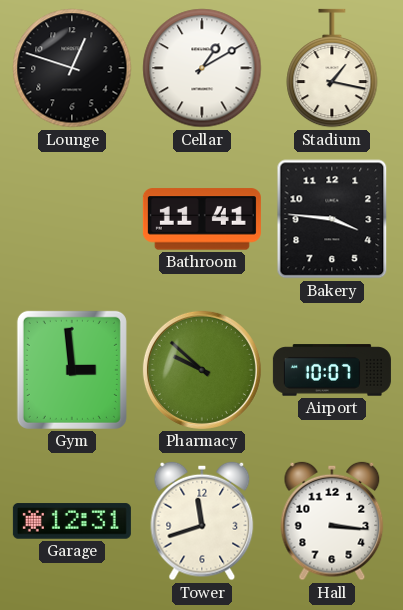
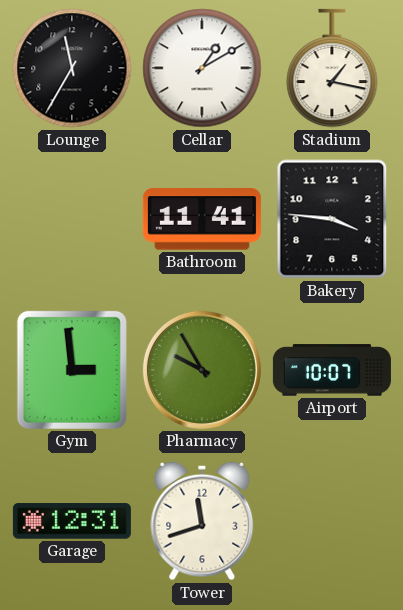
Lounge: 12:48 -> 11:35
Pharmacy: 9:52 -> 9:55
Hall: 3:16 -> none
